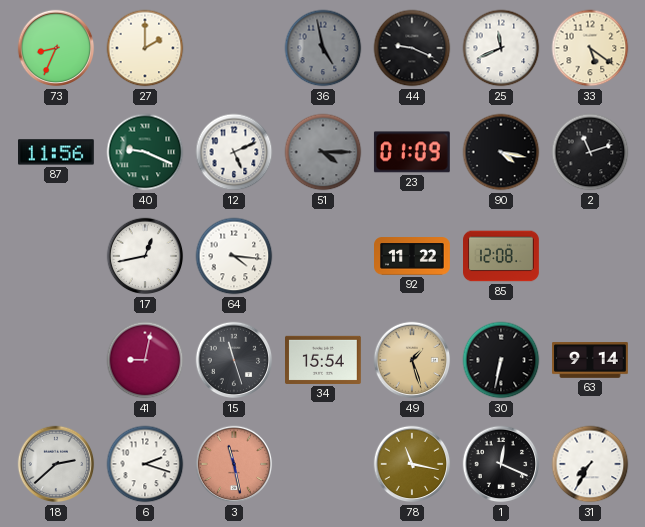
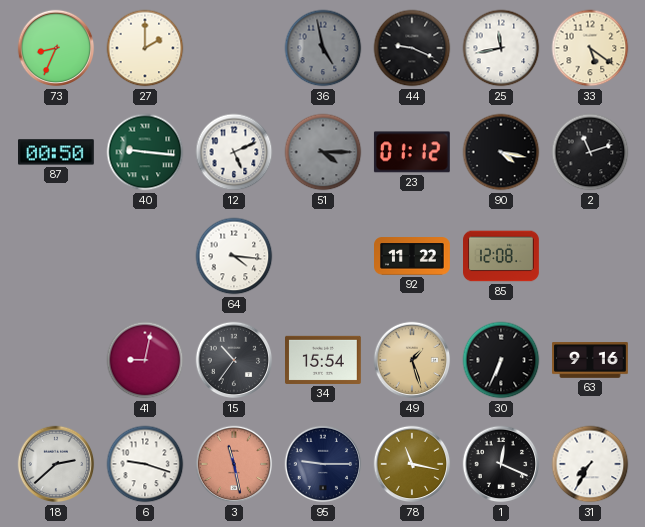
25: 11:41 -> 11:43
87: 11:56 -> 00:50
40: 9:19 -> 9:16
23: 01:09 -> 01:12
17: 12:43 -> none
15: 11:27 -> 10:36
30: 6:32 -> 6:34
63: 9:14 -> 9:16
6: 2:18 -> 9:18
95: none -> 9:15
